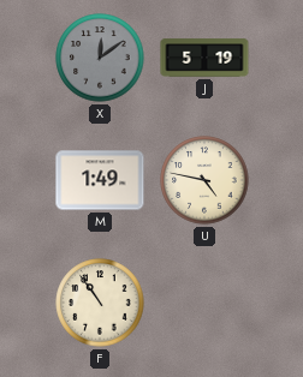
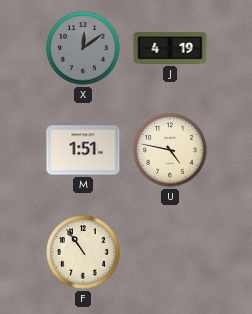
J: 5:19 -> 4:19
M: 1:49 -> 1:51
